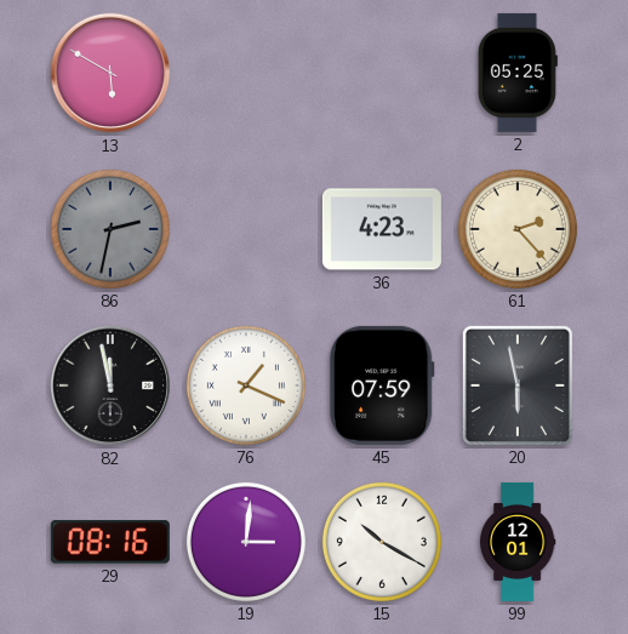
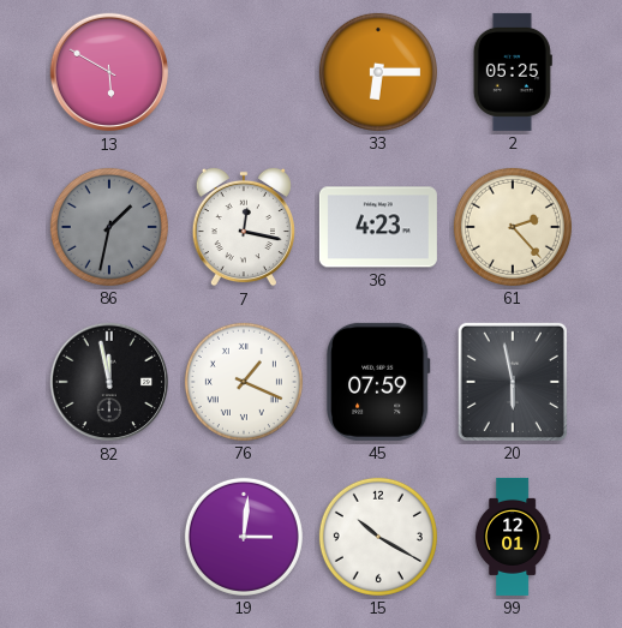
33: none -> 6:15
86: 2:32 -> 1:32
7: none -> 12:17
29: 08:16 -> none
